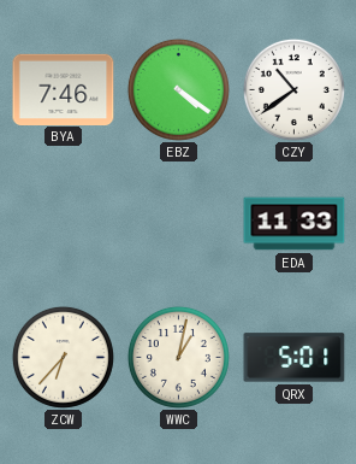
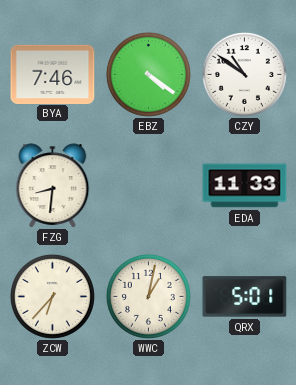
CZY: 10:39 -> 10:51
FZG: none -> 8:31
